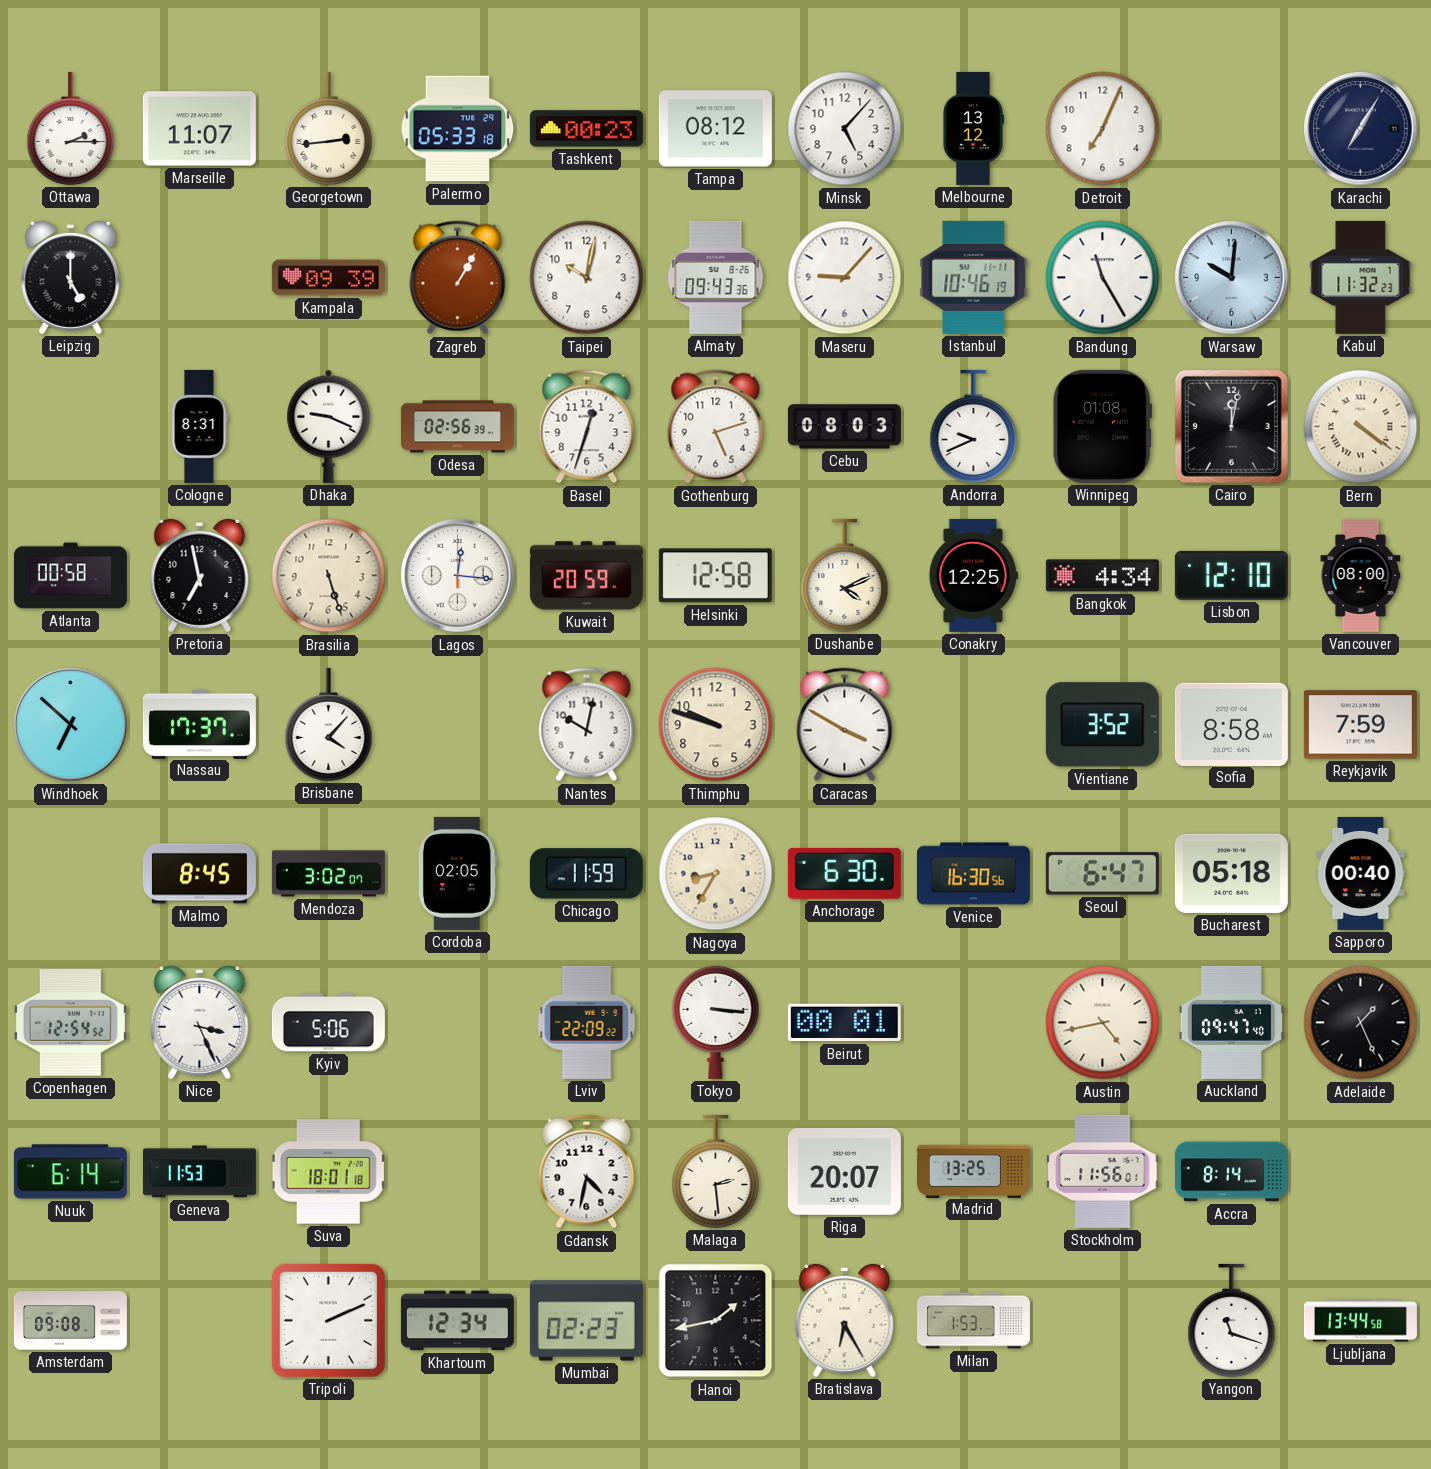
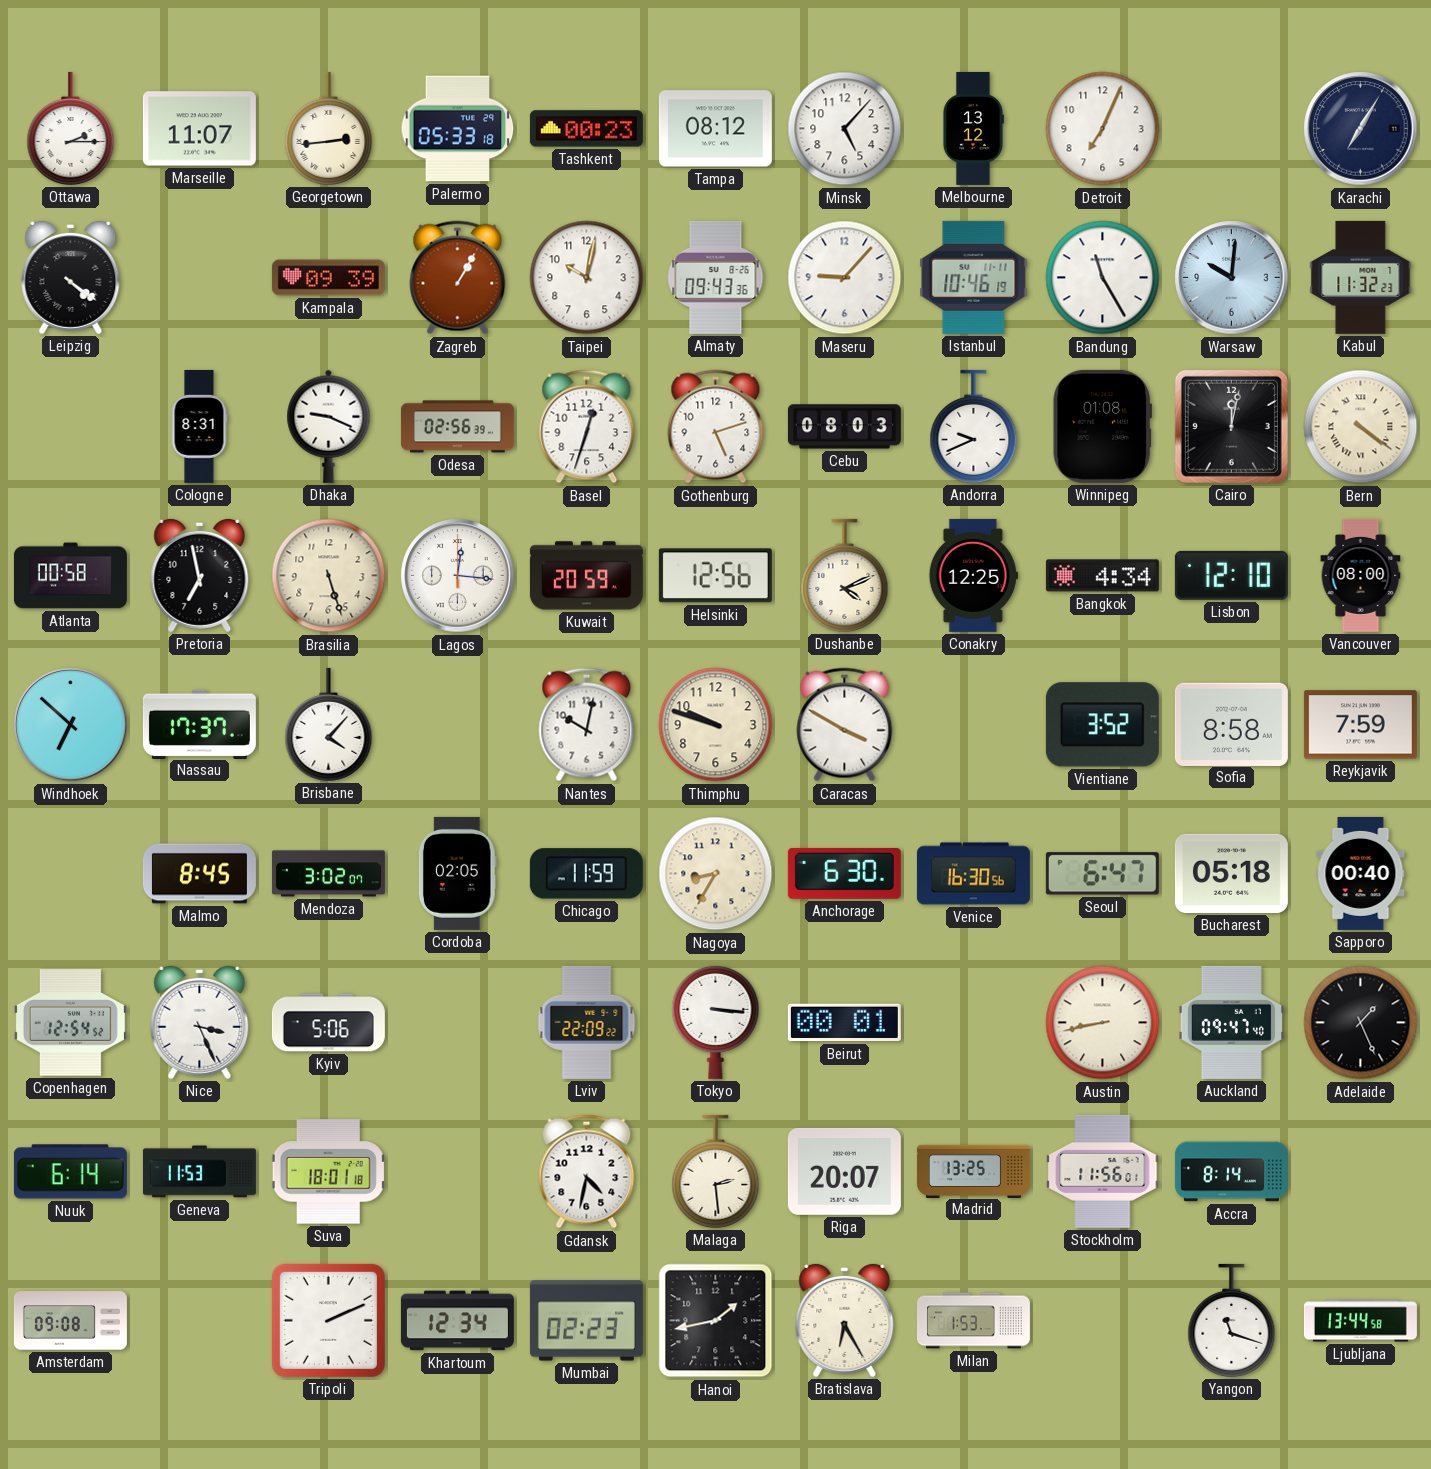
Leipzig: 5:00 -> 4:21
Helsinki: 12:58 -> 12:56
Austin: 4:43 -> 8:43
